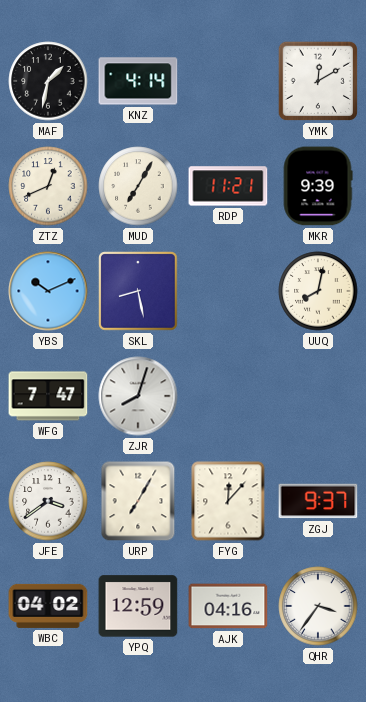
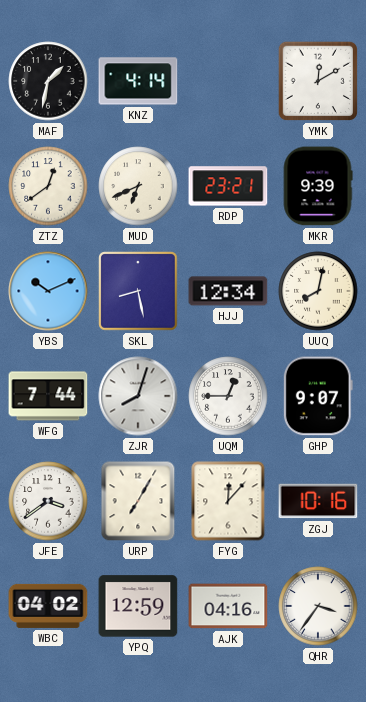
ZTZ: 12:41 -> 12:39
MUD: 7:05 -> 6:41
RDP: 11:21 -> 23:21
HJJ: none -> 12:34
WFG: 7:47 -> 7:44
UQM: none -> 12:45
GHP: none -> 9:07
ZGJ: 9:37 -> 10:16
